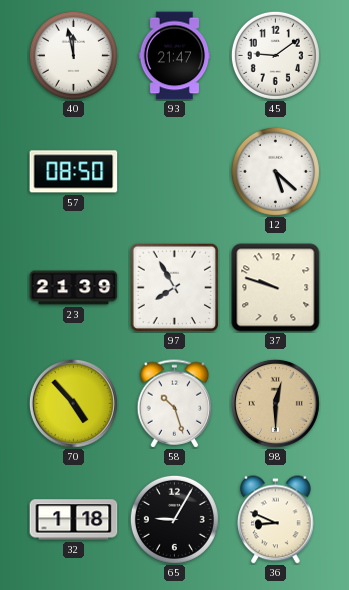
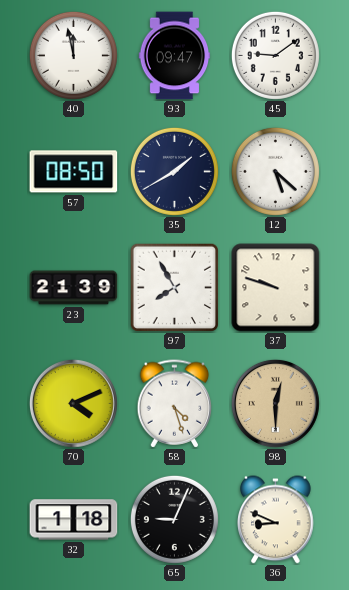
93: 21:47 -> 09:47
35: none -> 1:40
70: 4:53 -> 4:11
58: 10:27 -> 4:27
65: 9:05 -> 9:04
